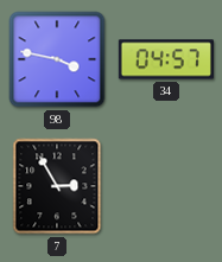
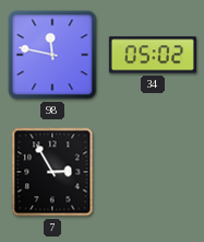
98: 3:47 -> 11:47
34: 04:57 -> 05:02
